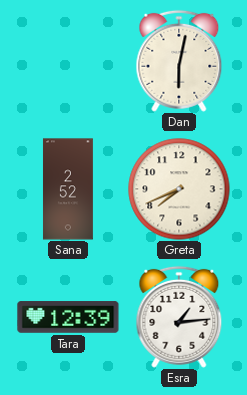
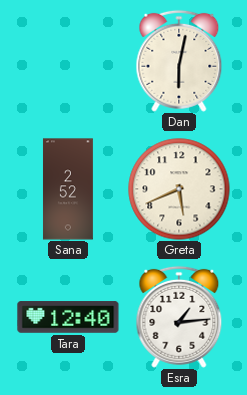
Greta: 7:41 -> 5:41
Tara: 12:39 -> 12:40
